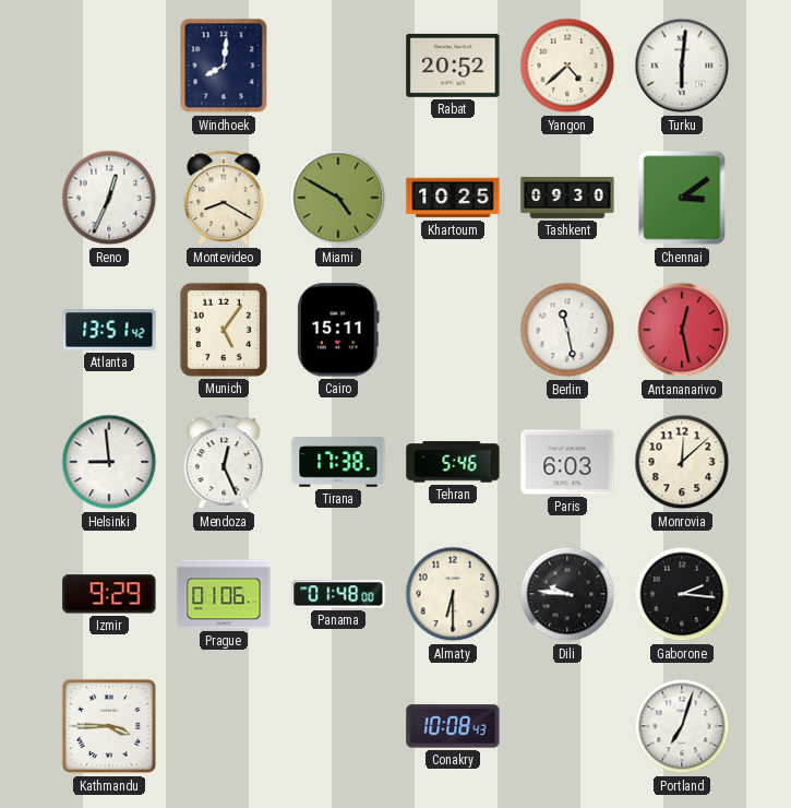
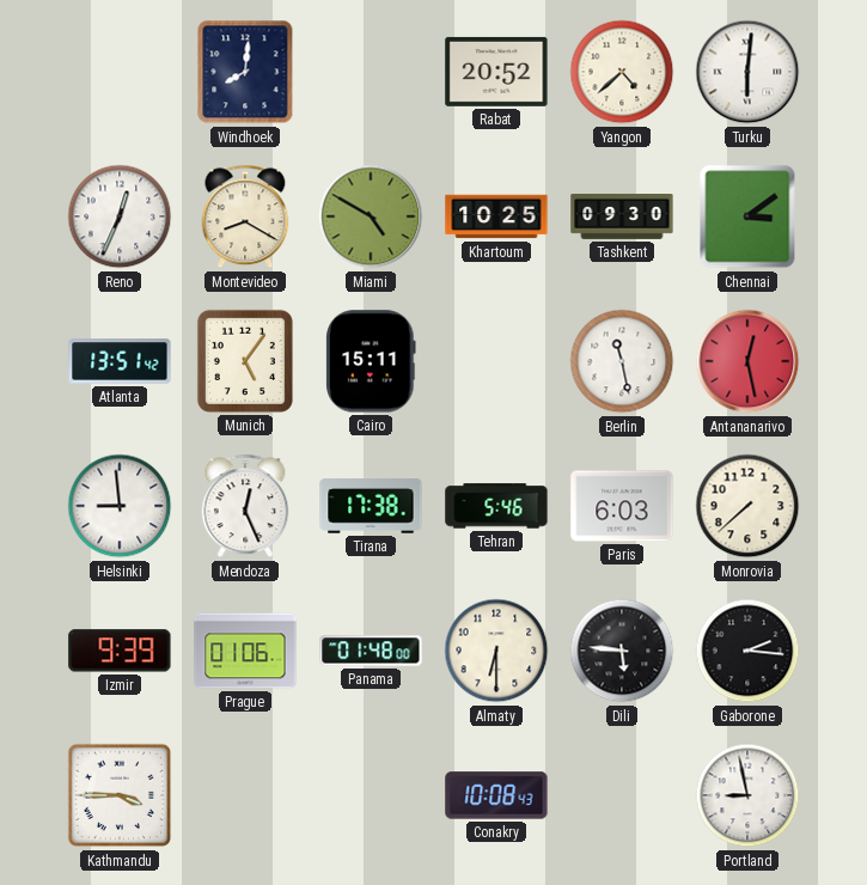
Monrovia: 12:08 -> 7:38
Izmir: 9:29 -> 9:39
Dili: 9:46 -> 5:46
Portland: 7:03 -> 8:58
